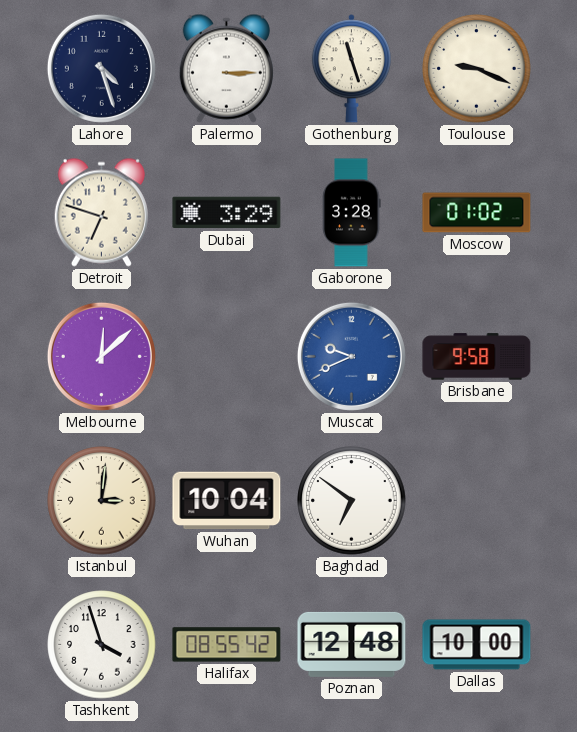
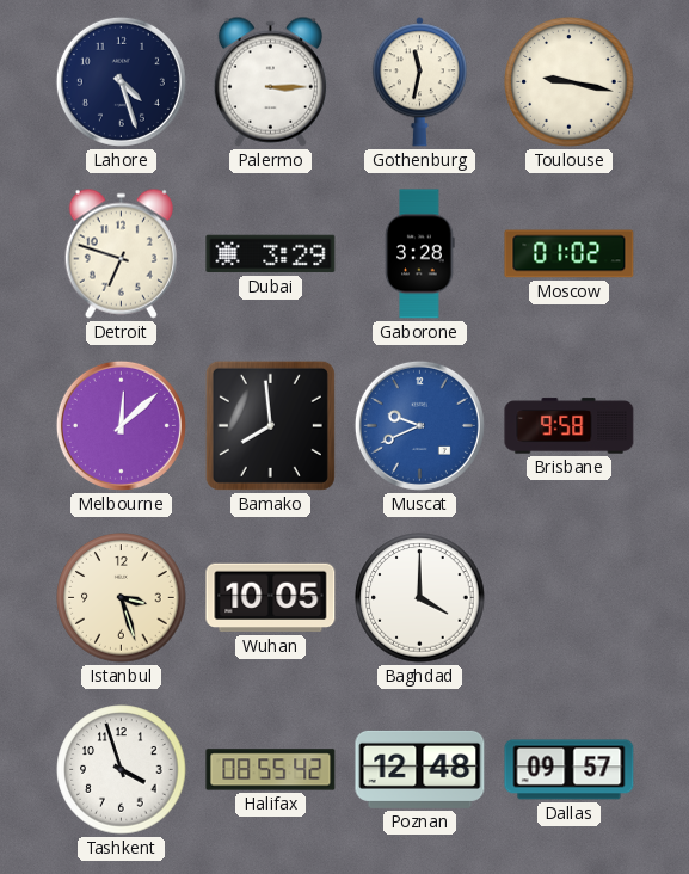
Gothenburg: 11:27 -> 11:32
Toulouse: 9:19 -> 9:17
Bamako: none -> 7:59
Istanbul: 3:01 -> 3:27
Wuhan: 10:04 -> 10:05
Baghdad: 6:51 -> 4:00
Dallas: 10:00 -> 09:57
